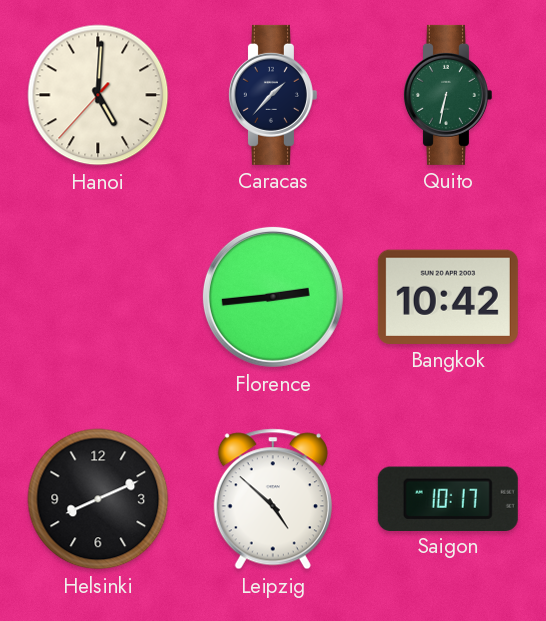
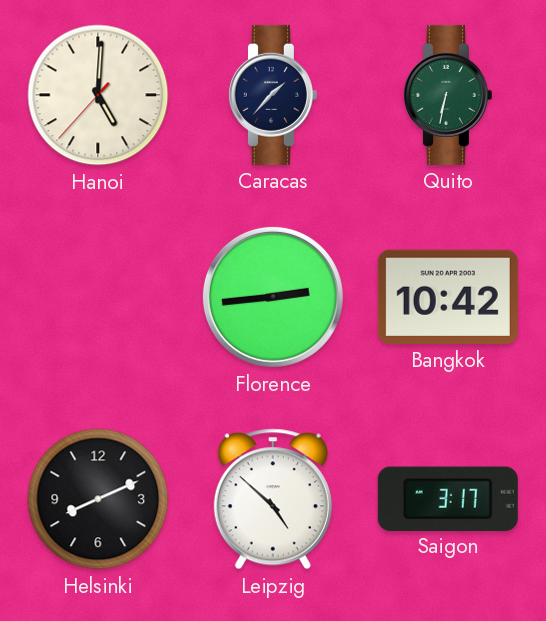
Saigon: 10:17 -> 3:17
